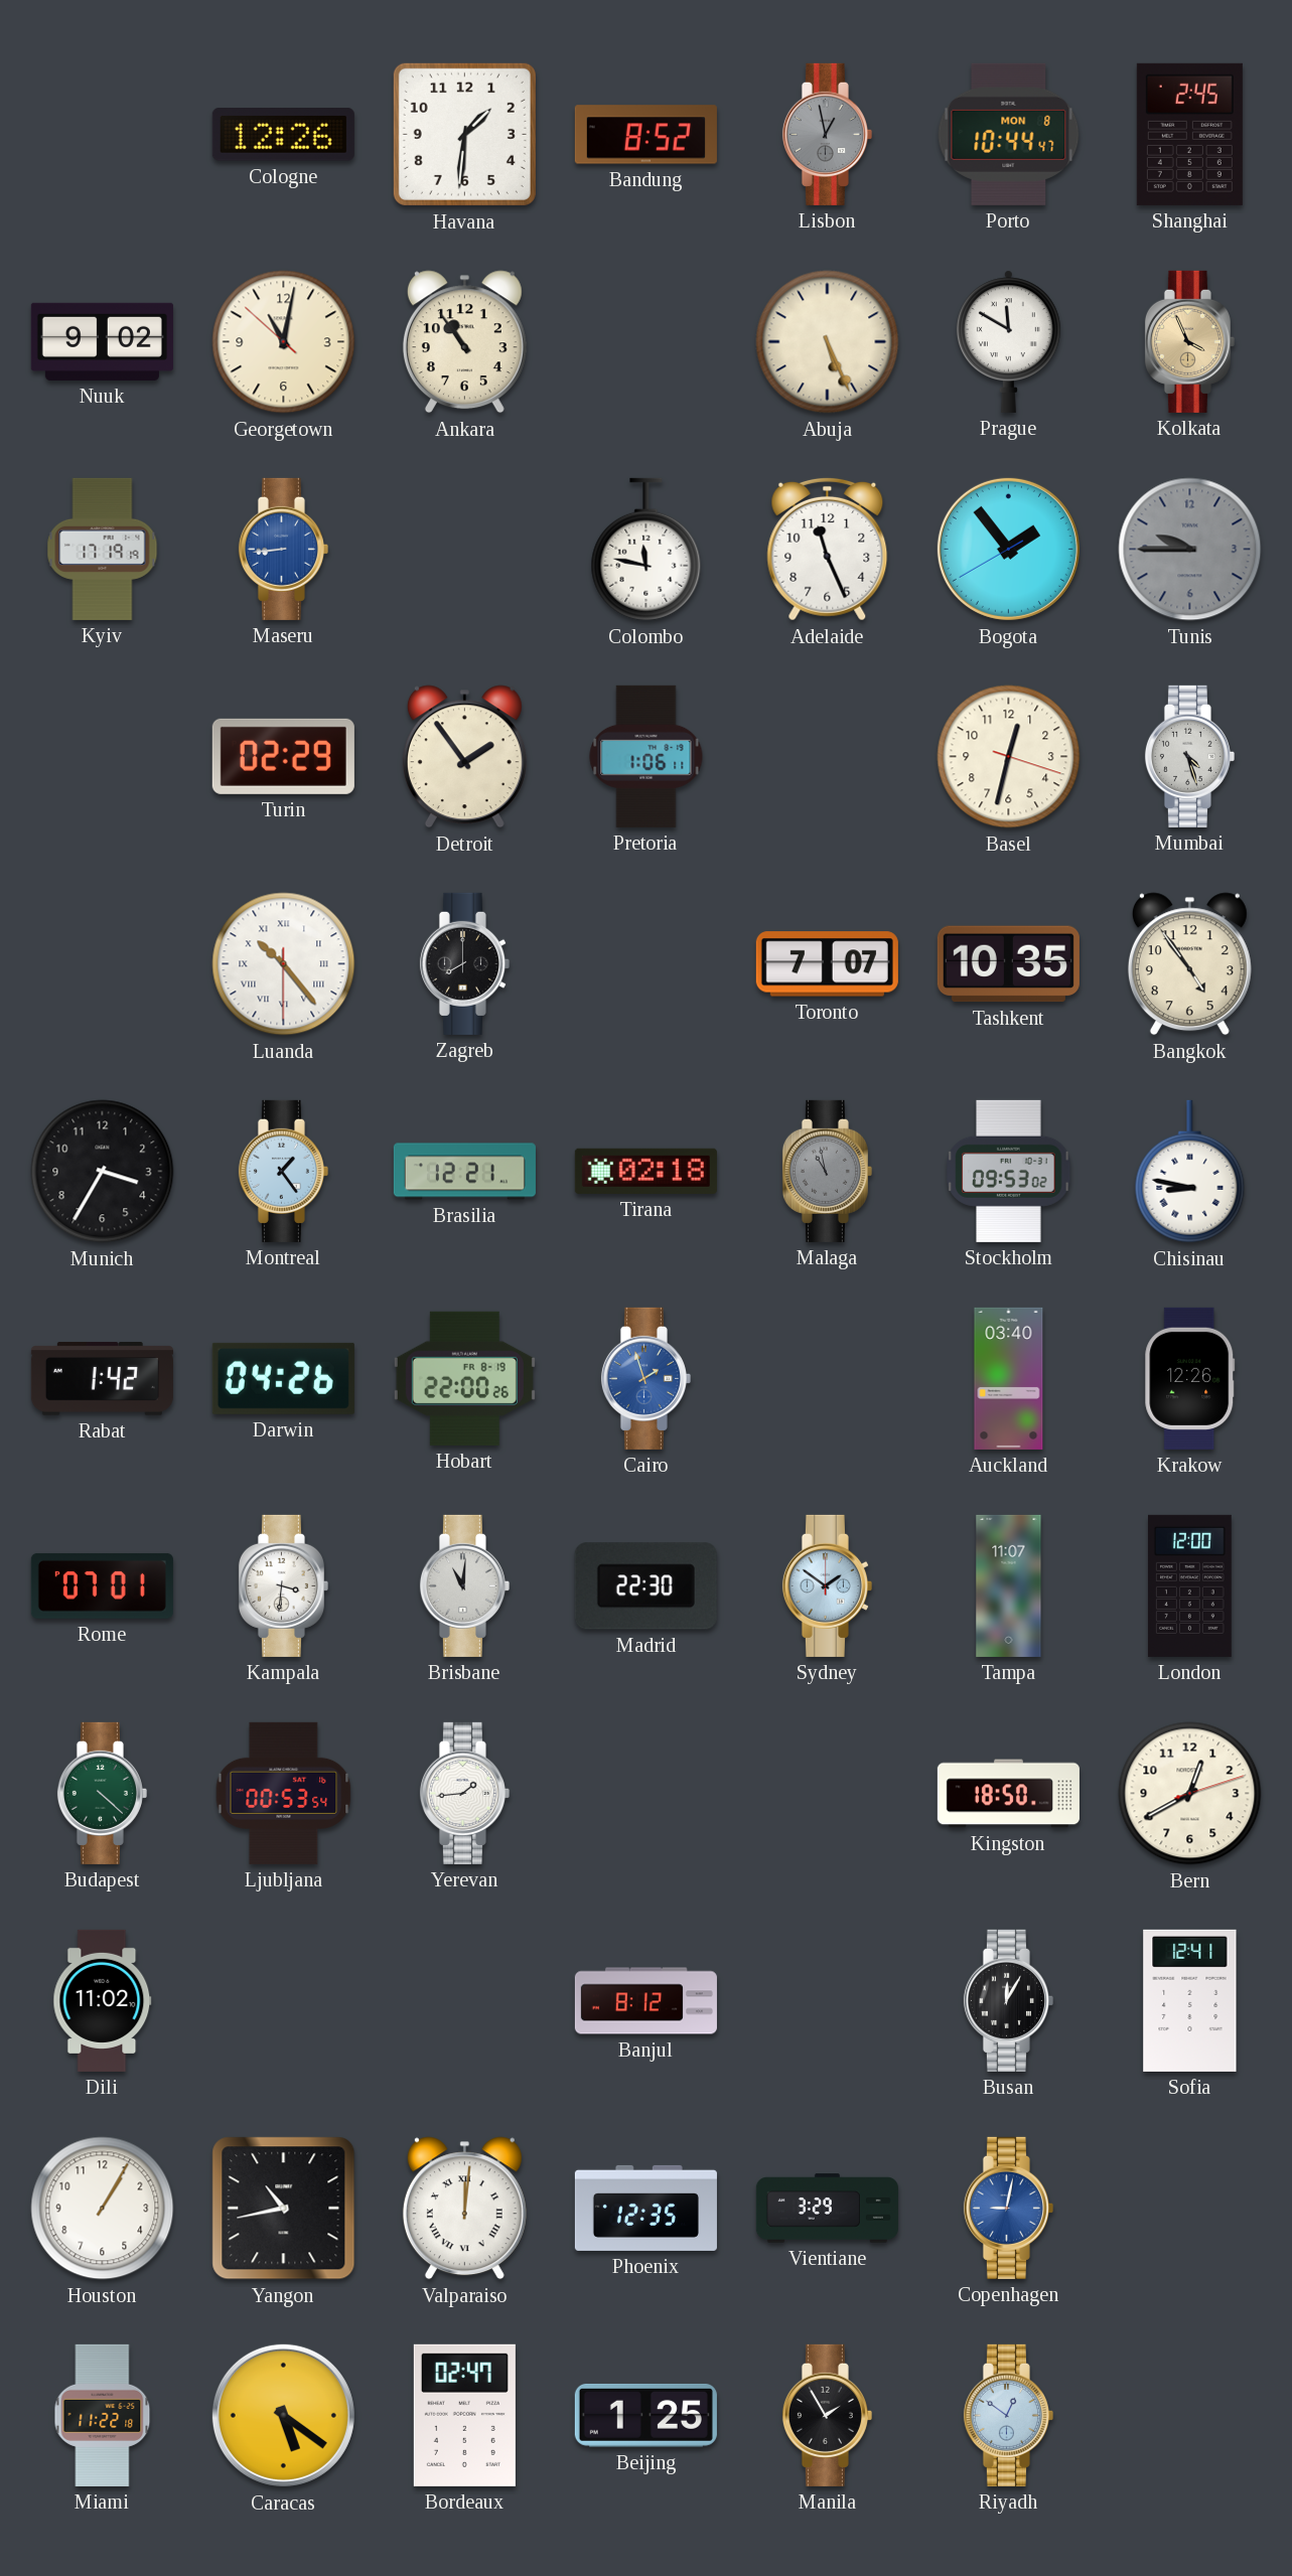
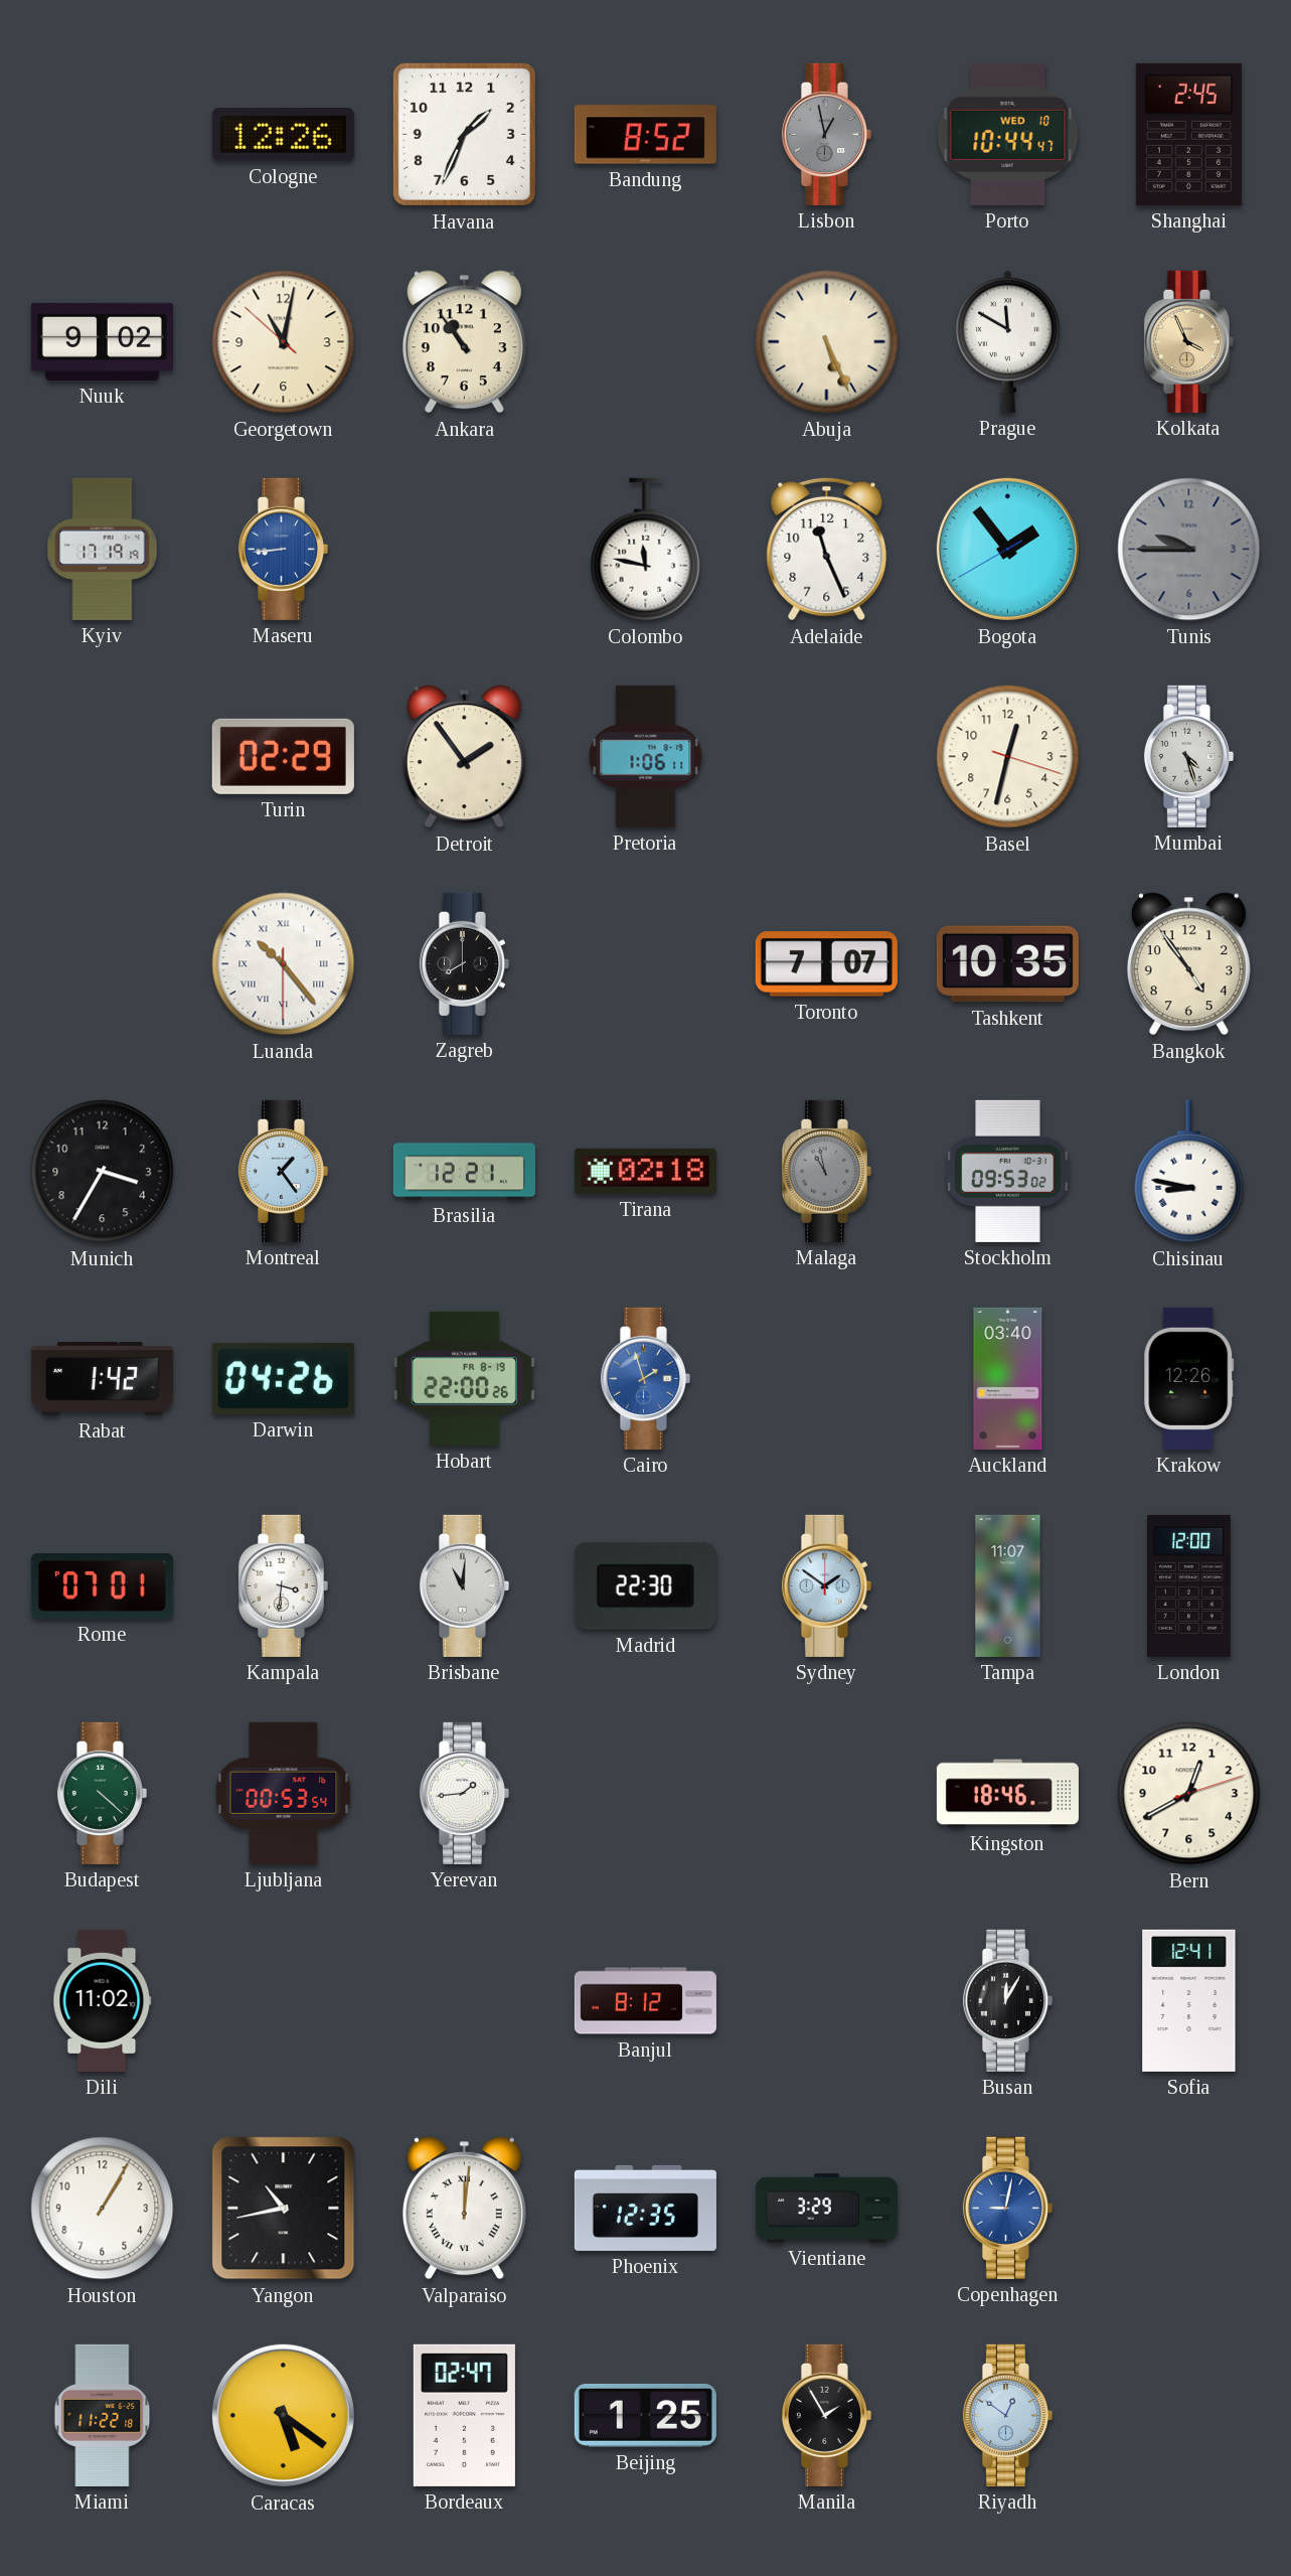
Havana: 1:31 -> 1:34
Porto date: MON 8 -> WED 10
Kingston: 18:50 -> 18:46
